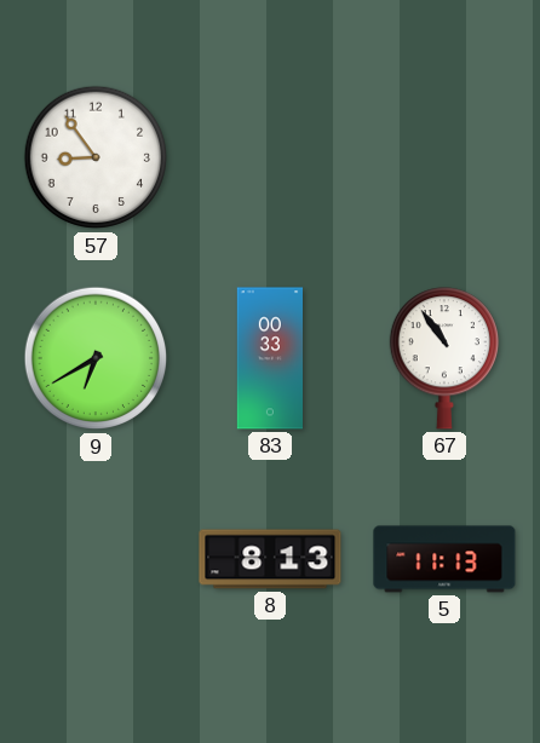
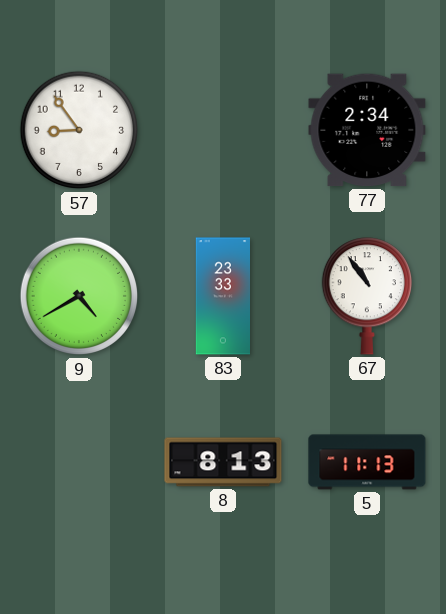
77: none -> 2:34
9: 6:40 -> 4:40
83: 00:33 -> 23:33
